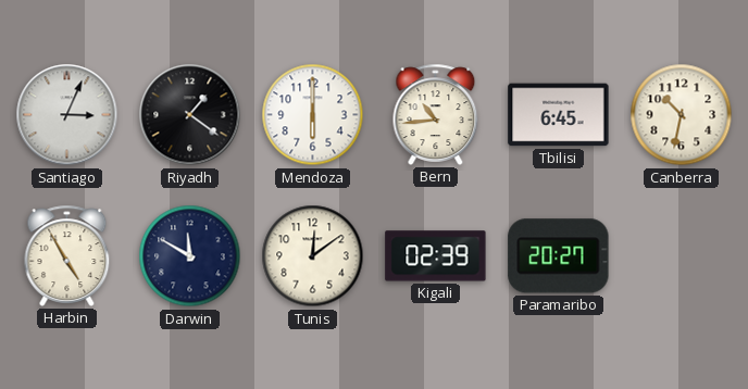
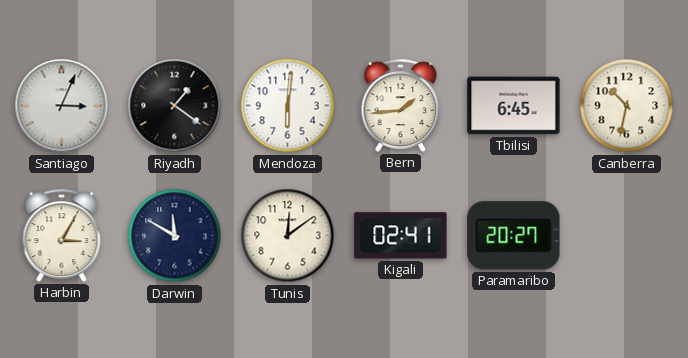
Mendoza: 6:00 -> 6:01
Bern: 10:44 -> 1:44
Harbin: 4:55 -> 3:05
Kigali: 02:39 -> 02:41
